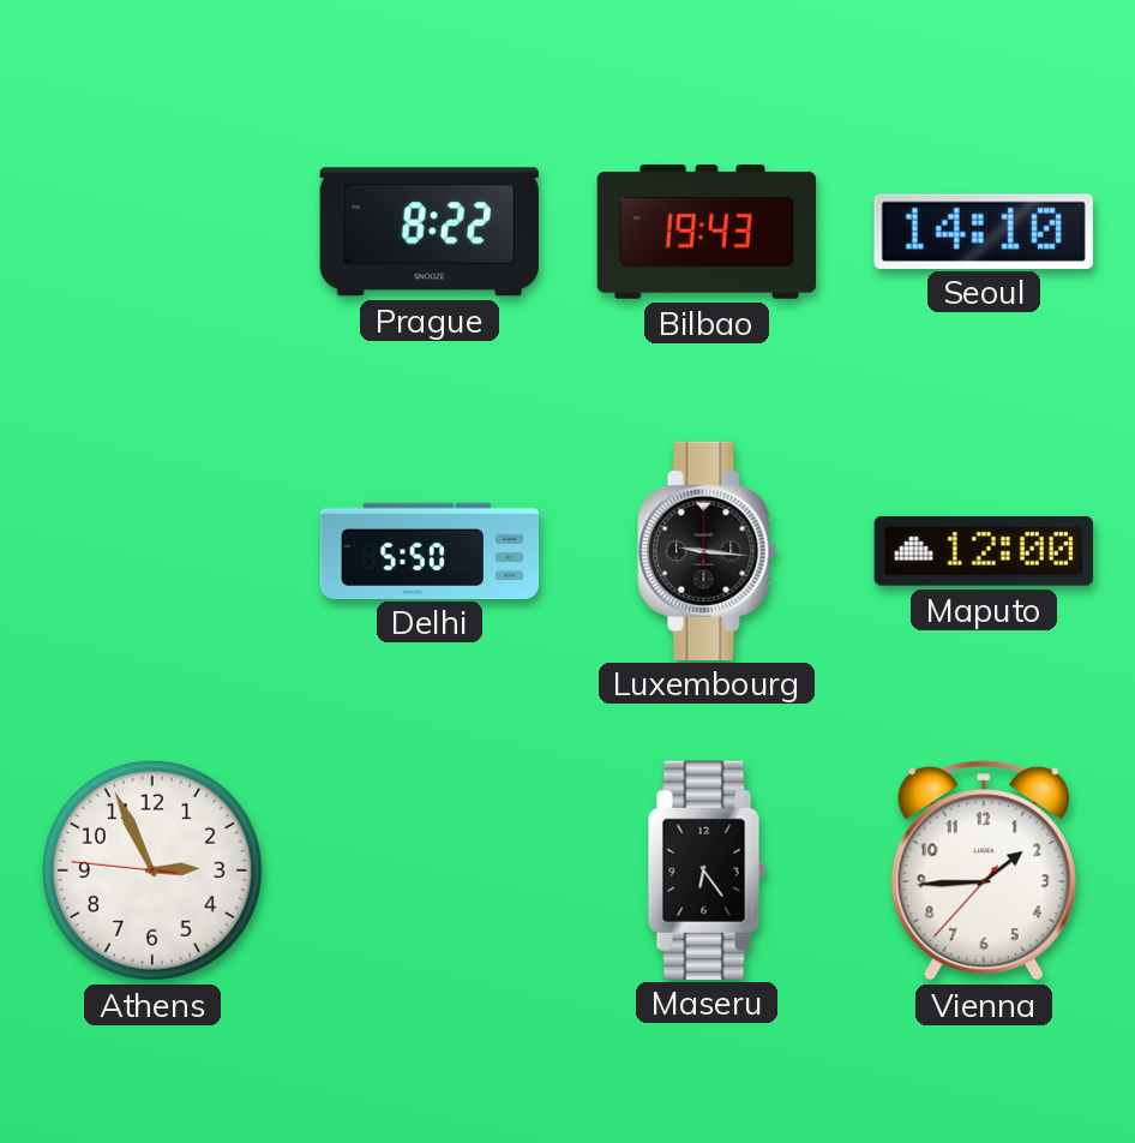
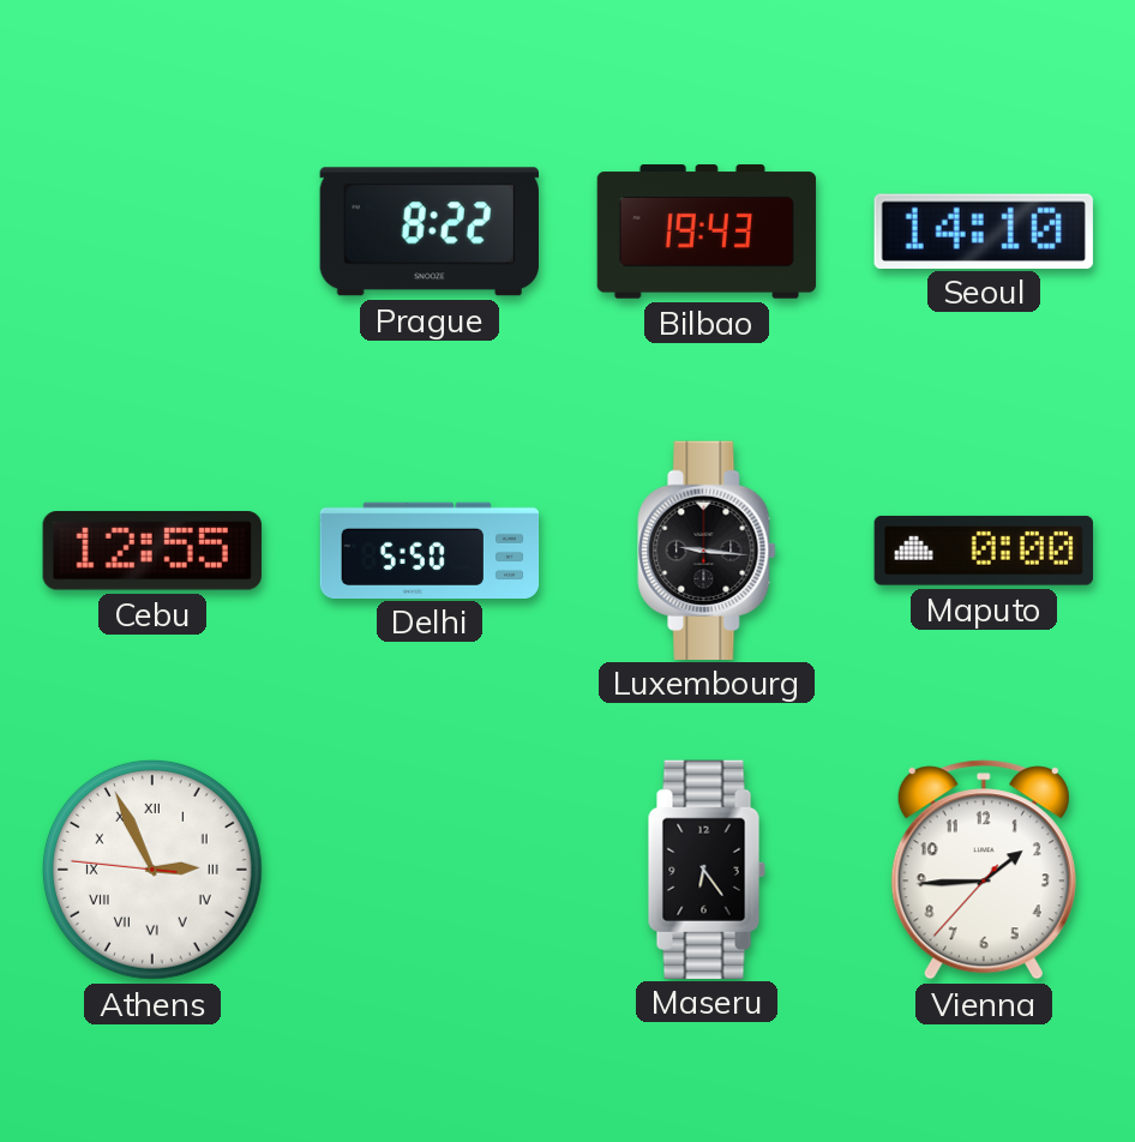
Cebu: none -> 12:55
Maputo: 12:00 -> 0:00
Athens numerals: Arabic -> Roman
